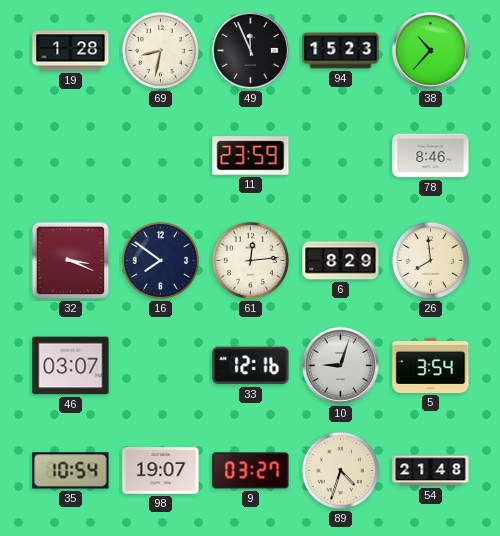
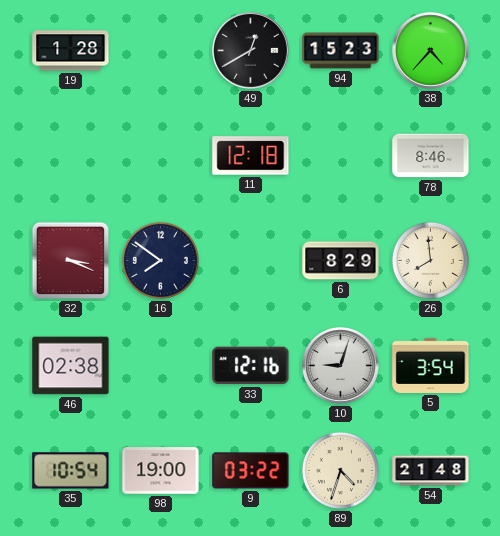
69: 8:32 -> none
49: 11:56 -> 12:40
38: 10:37 -> 4:37
11: 23:59 -> 12:18
61: 12:14 -> none
46: 03:07 -> 02:38
98: 19:07 -> 19:00
9: 03:27 -> 03:22
